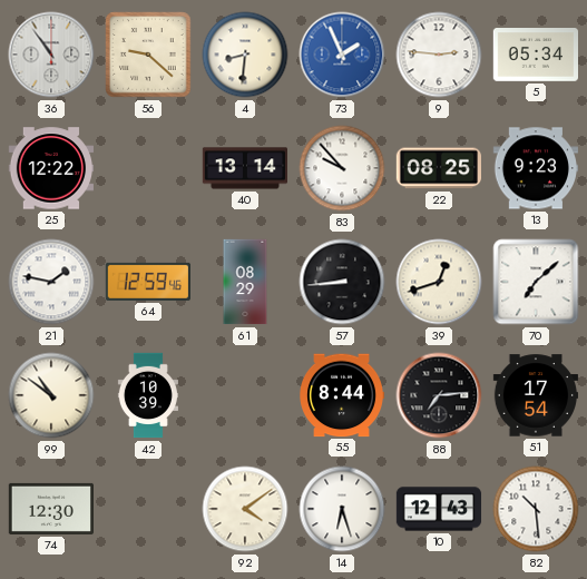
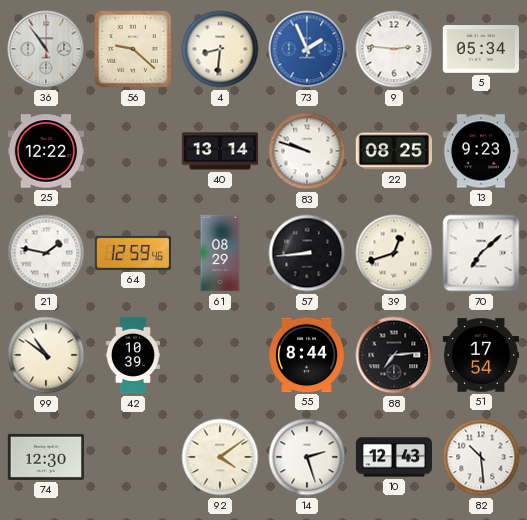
83: 9:53 -> 9:48
14: 6:27 -> 2:27
